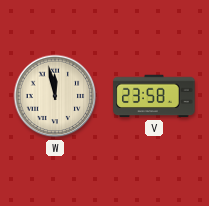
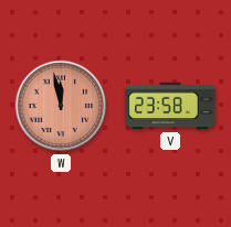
W dial: cream -> salmon
